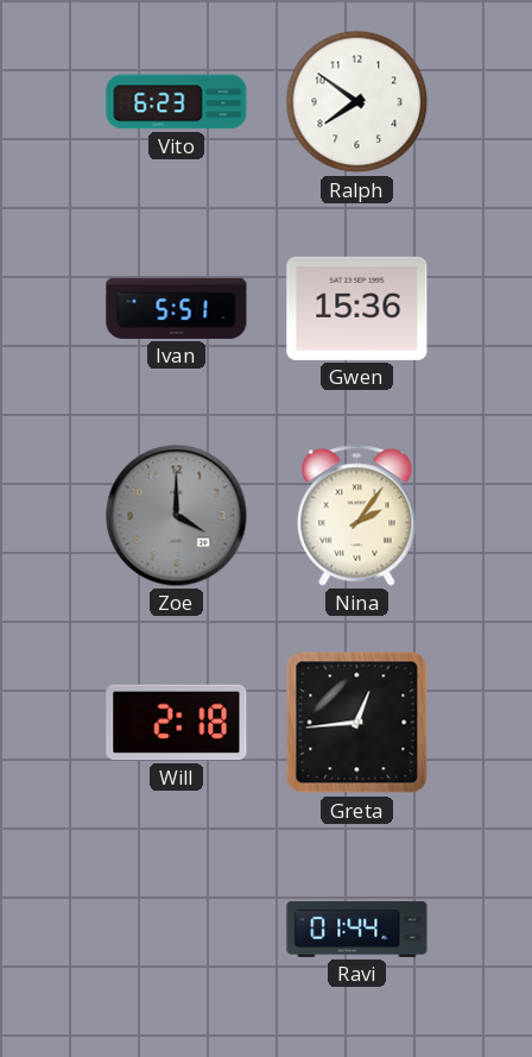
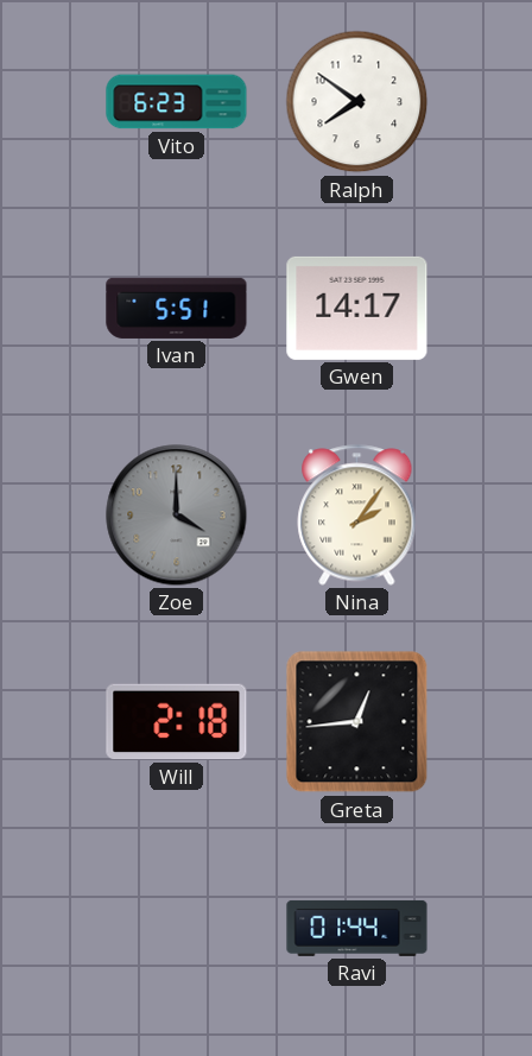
Gwen: 15:36 -> 14:17
